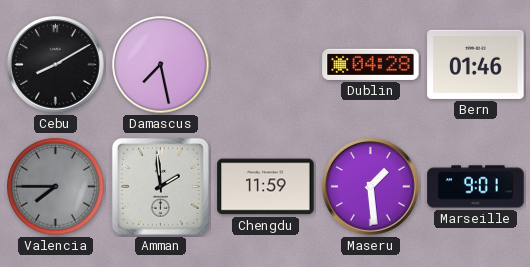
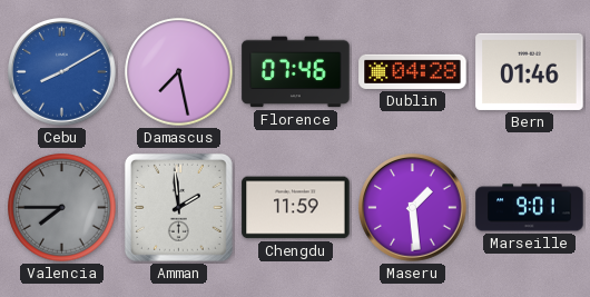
Cebu dial: black -> blue
Florence: none -> 07:46
